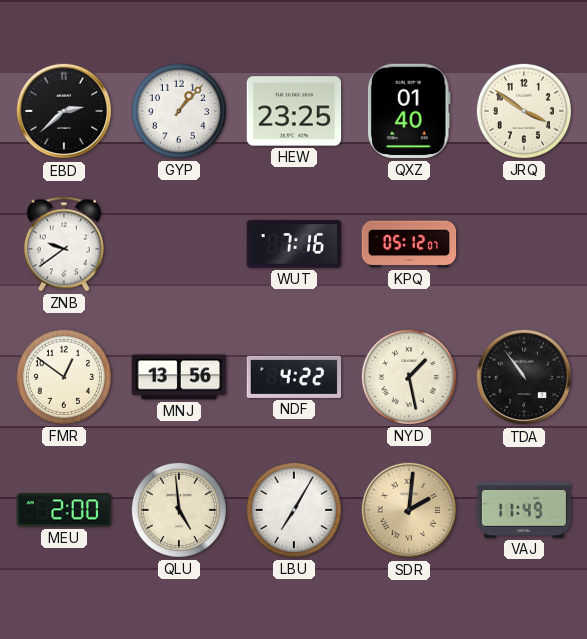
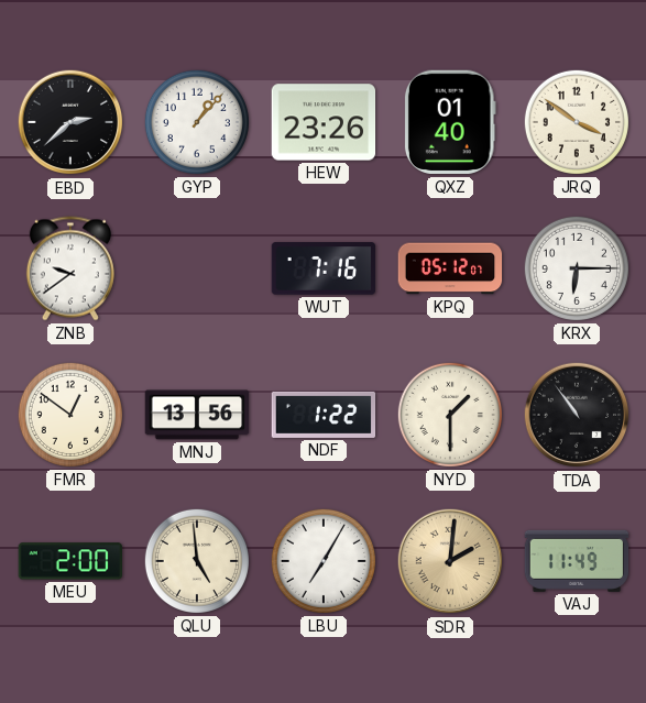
HEW: 23:25 -> 23:26
KRX: none -> 6:15
NDF: 4:22 -> 1:22
NYD: 1:28 -> 1:30
